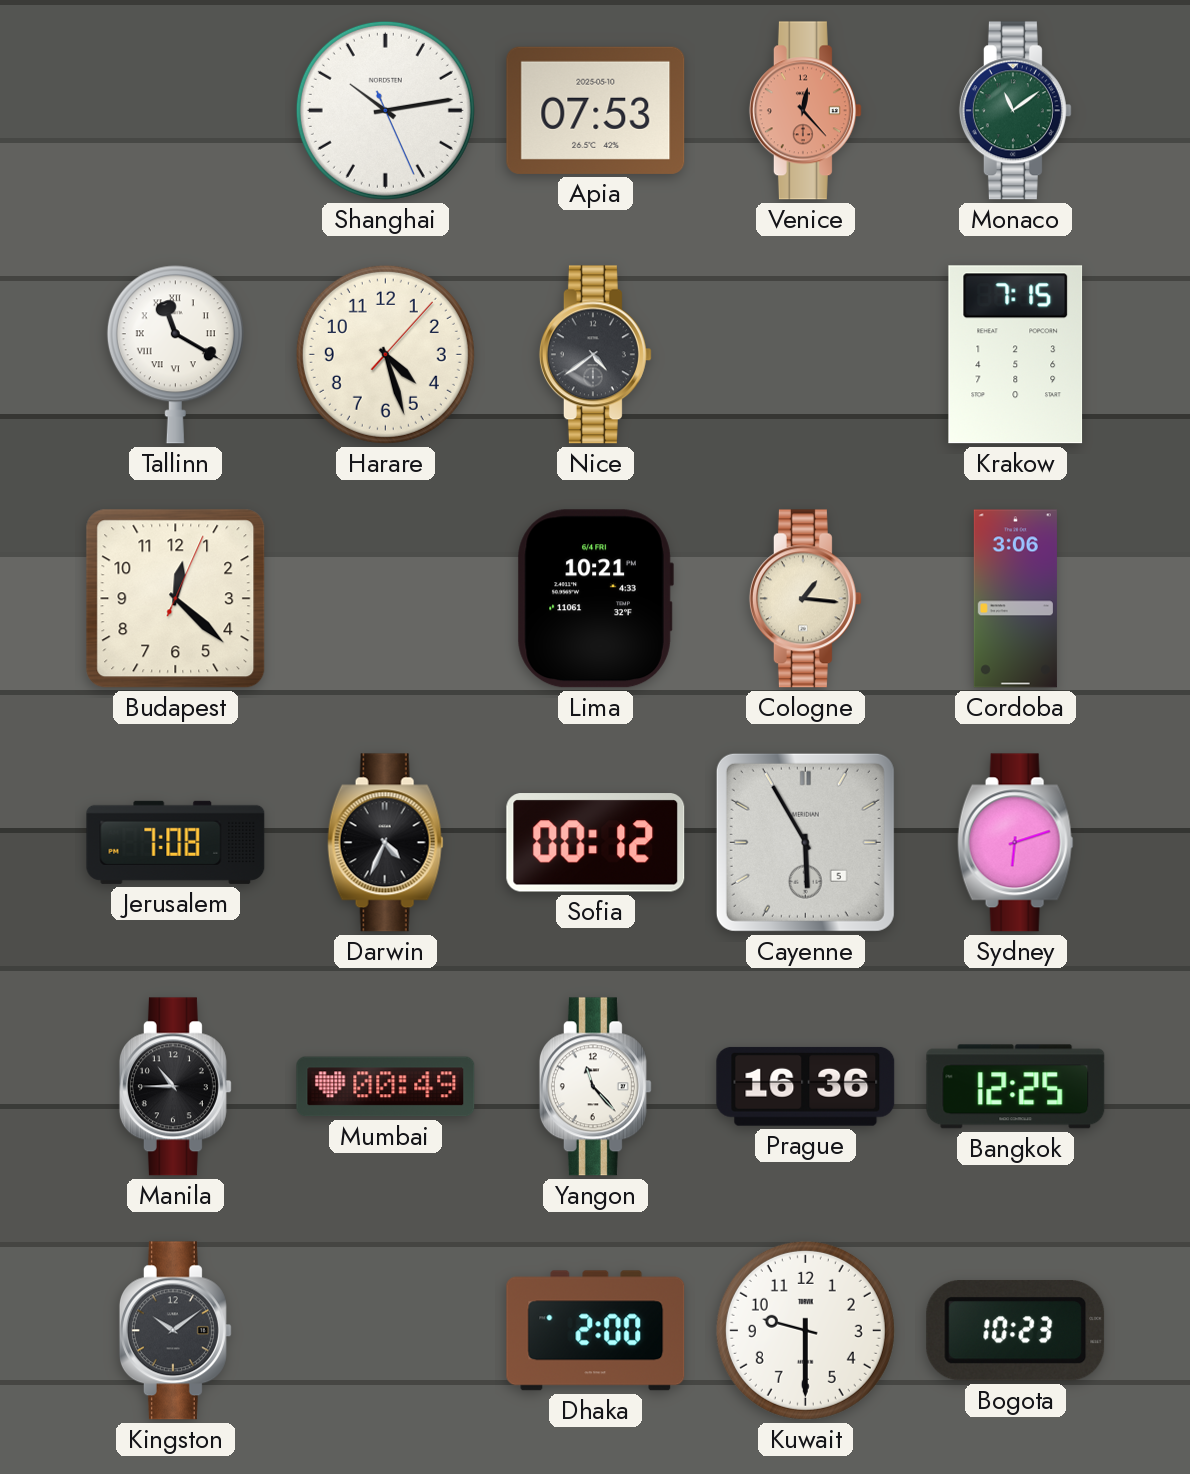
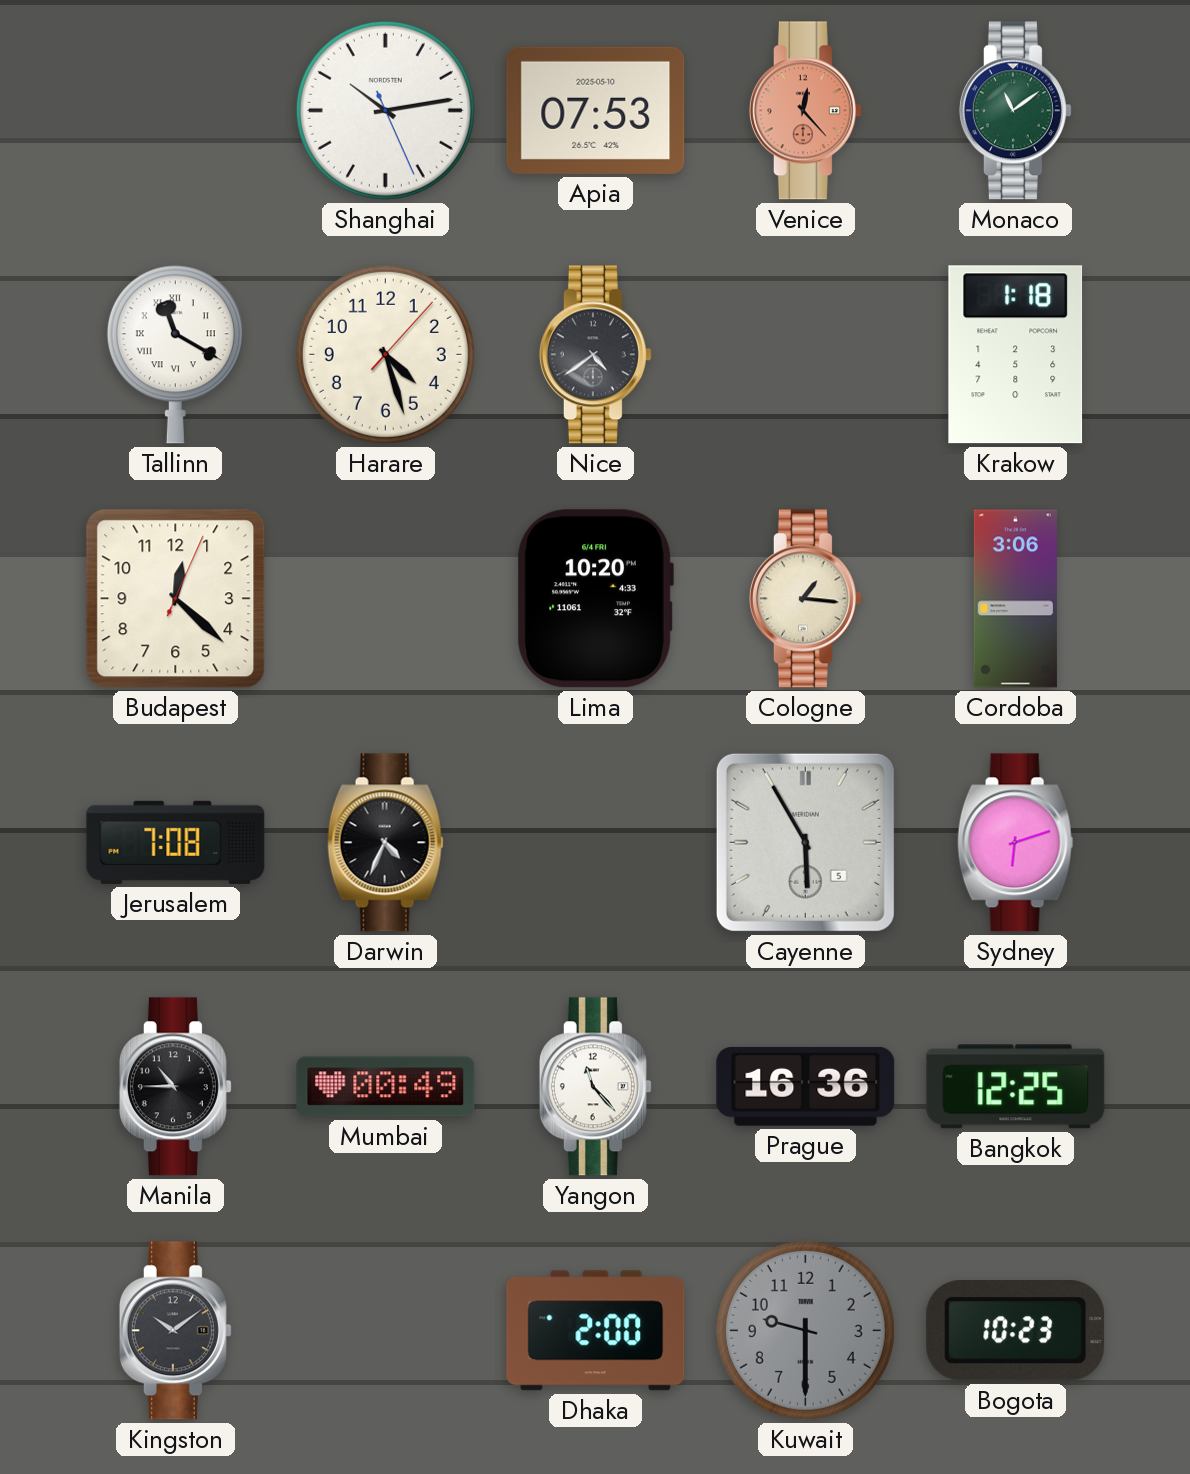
Krakow: 7:15 -> 1:18
Lima: 10:21 -> 10:20
Sofia: 00:12 -> none
Kuwait dial: white -> grey
